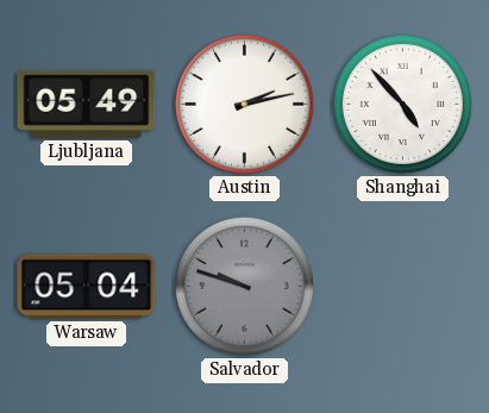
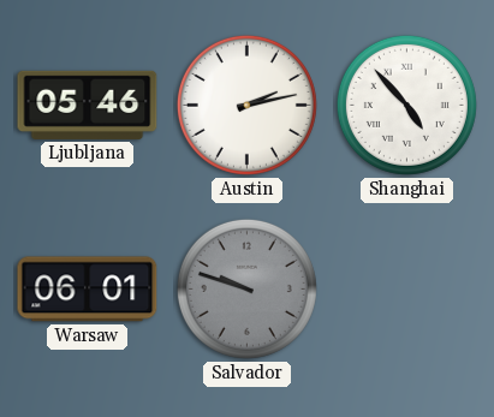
Ljubljana: 05:49 -> 05:46
Warsaw: 05:04 -> 06:01
